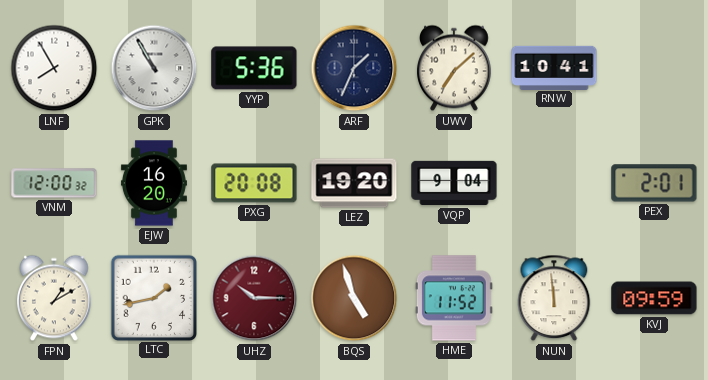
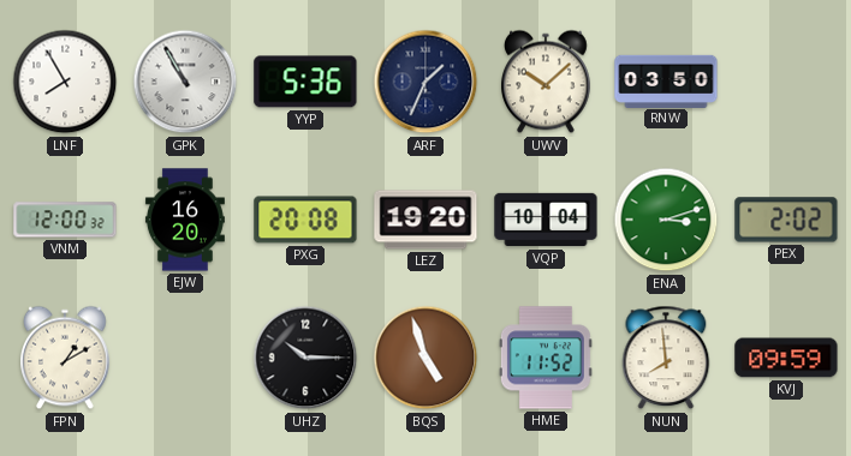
UWV: 7:08 -> 10:08
RNW: 10:41 -> 03:50
VQP: 9:04 -> 10:04
ENA: none -> 3:12
PEX: 2:01 -> 2:02
LTC: 1:43 -> none
UHZ dial: burgundy -> black
NUN: 11:59 -> 7:59
